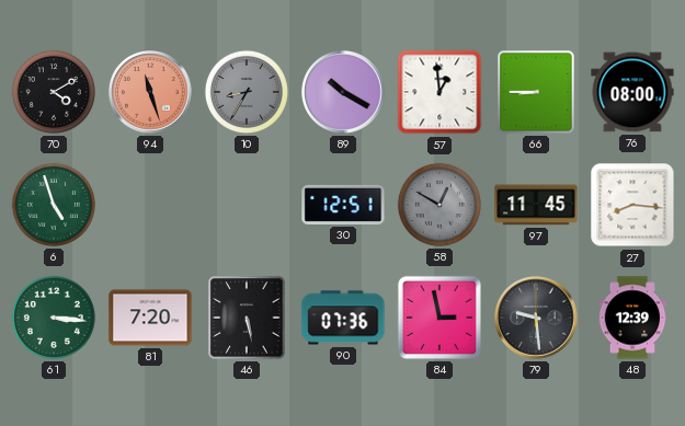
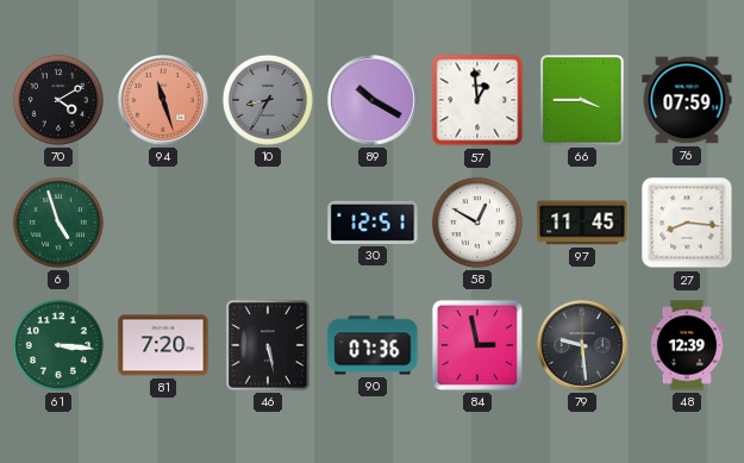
66: 8:45 -> 3:45
76: 08:00 -> 07:59
58 dial: grey -> white
